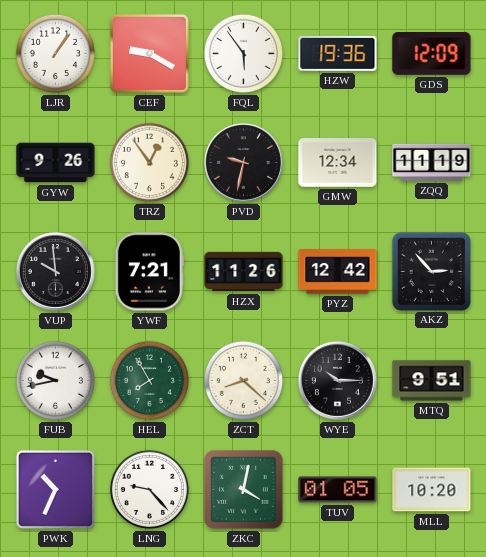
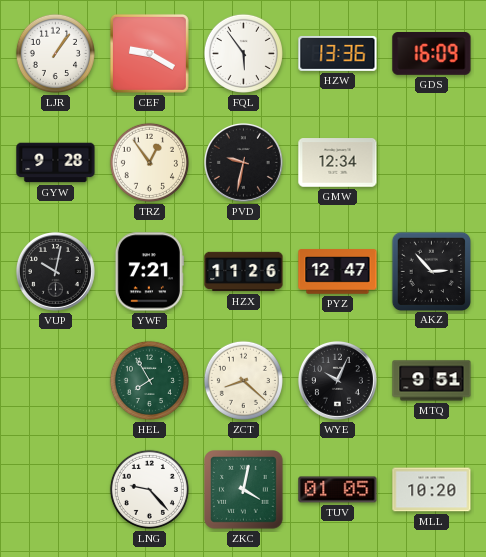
HZW: 19:36 -> 13:36
GDS: 12:09 -> 16:09
GYW: 9:26 -> 9:28
ZQQ: 11:19 -> none
VUP: 9:59 -> 10:02
PYZ: 12:42 -> 12:47
FUB: 9:43 -> none
WYE: 10:15 -> 10:04
PWK: 10:34 -> none
